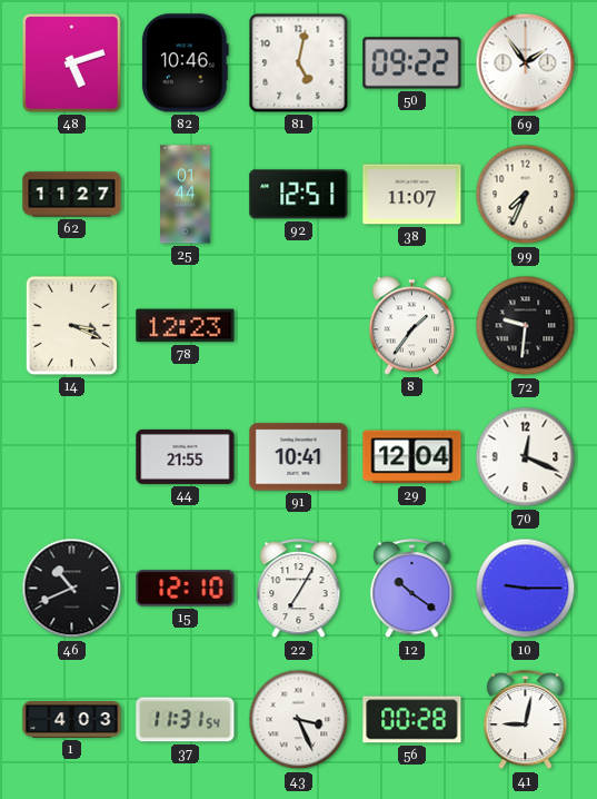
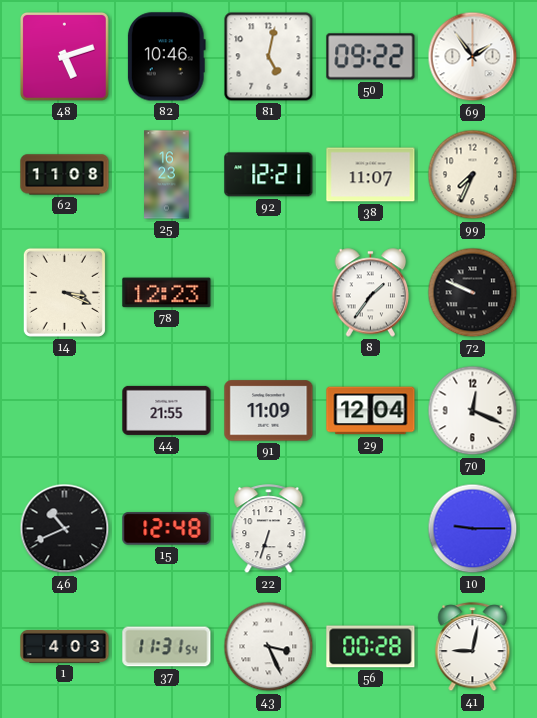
62: 11:27 -> 11:08
25: 01:44 -> 16:23
92: 12:51 -> 12:21
72: 9:31 -> 9:49
91: 10:41 -> 11:09
15: 12:10 -> 12:48
22: 7:05 -> 6:33
12: 10:21 -> none
